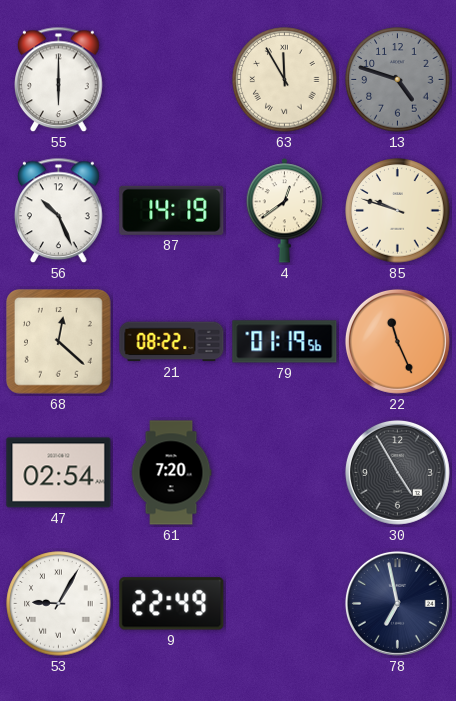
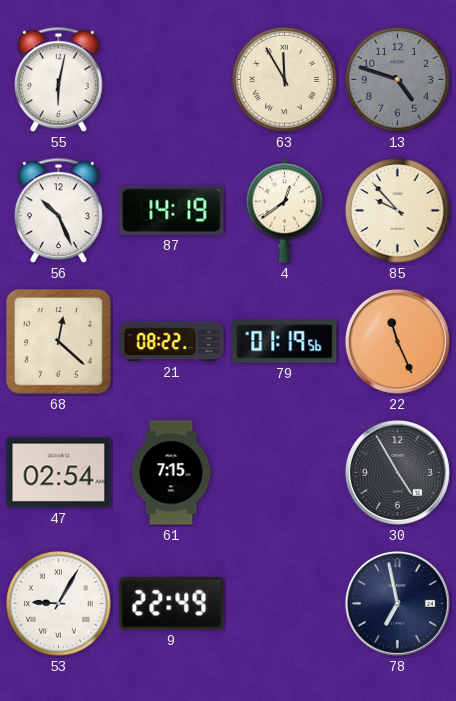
55: 6:00 -> 6:02
85: 9:48 -> 9:53
61: 7:20 -> 7:15
